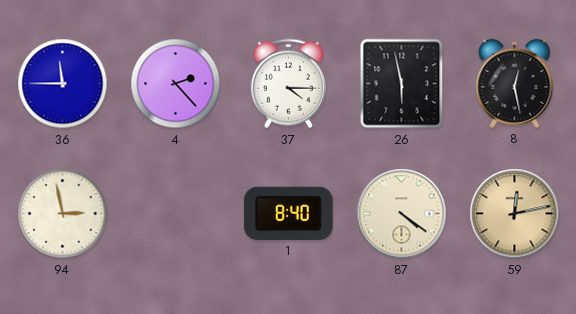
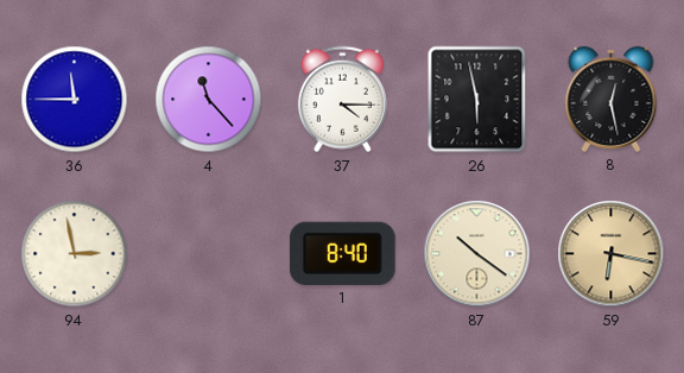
4: 2:23 -> 11:23
87: 4:21 -> 10:21
59: 12:13 -> 6:17
